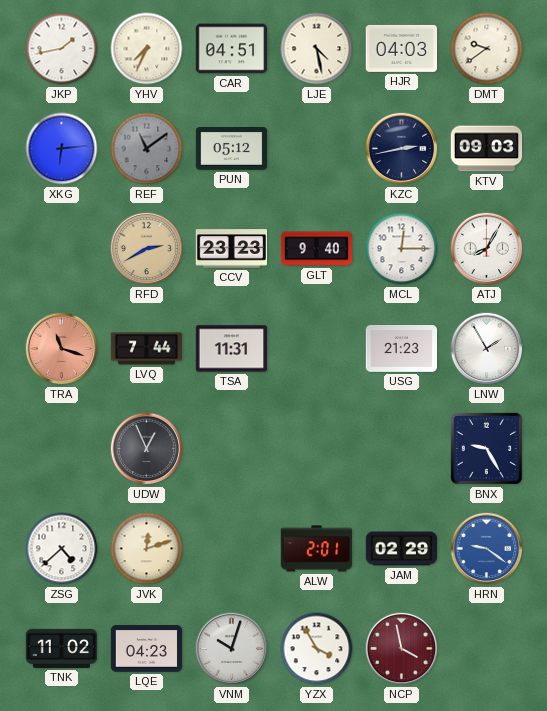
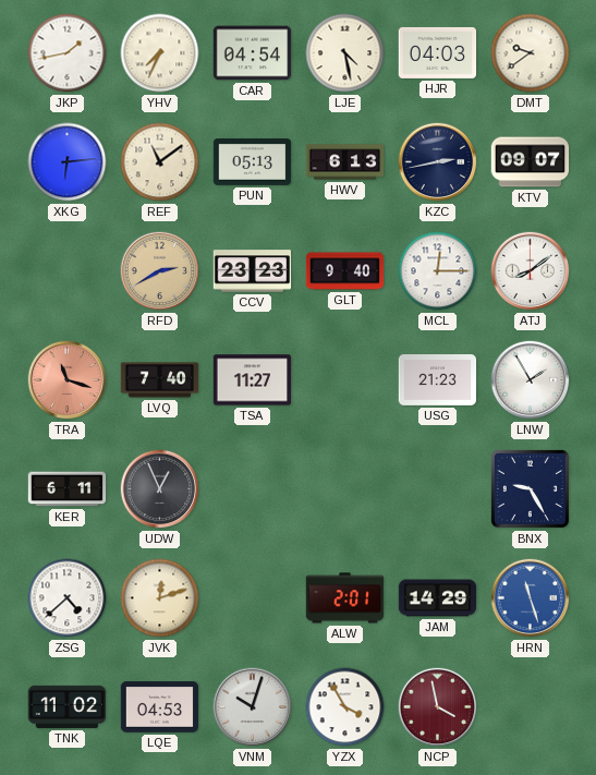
CAR: 04:51 -> 04:54
REF dial: grey -> cream
PUN: 05:12 -> 05:13
HWV: none -> 6:13
KTV: 09:03 -> 09:07
ATJ: 8:05 -> 8:09
LVQ: 7:44 -> 7:40
TSA: 11:31 -> 11:27
KER: none -> 6:11
JAM: 02:29 -> 14:29
HRN: 9:21 -> 11:27
LQE: 04:23 -> 04:53
